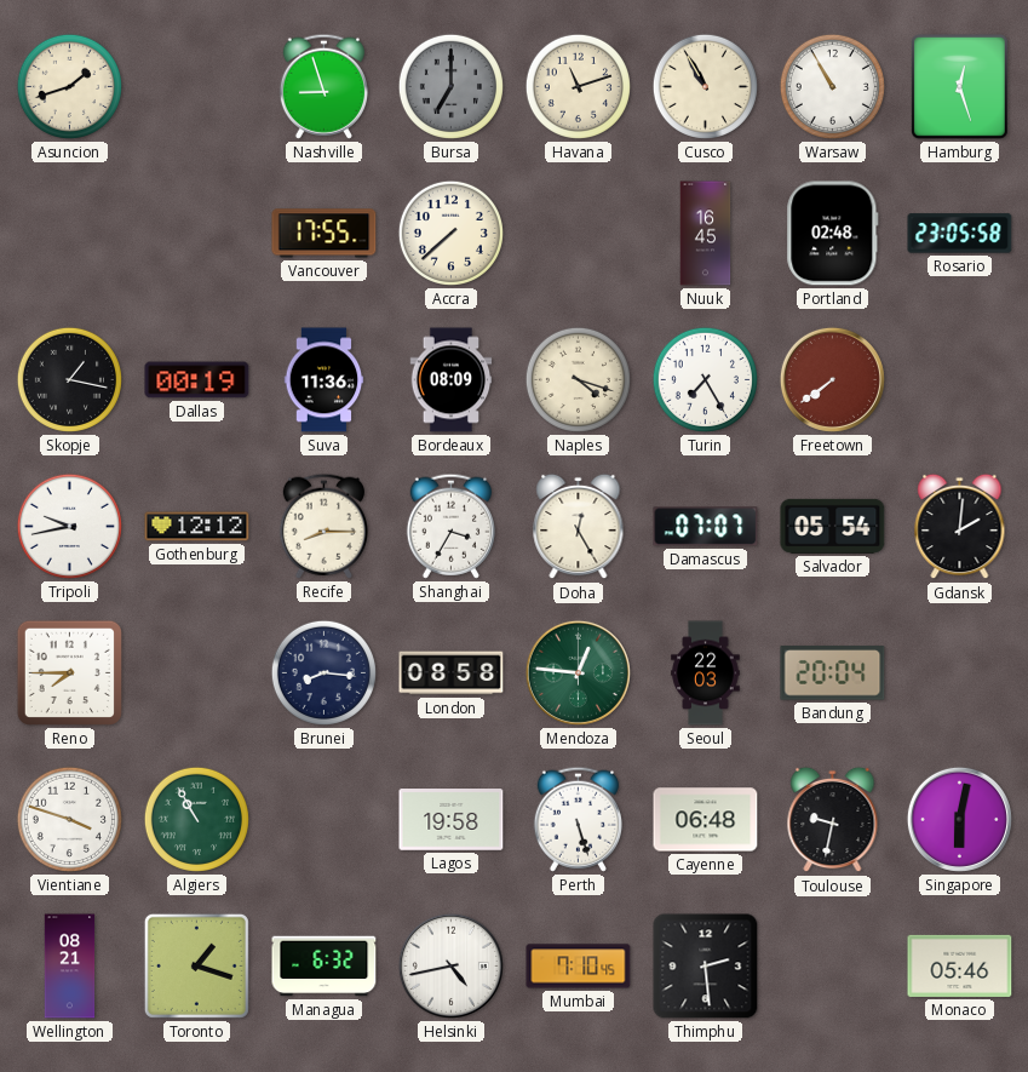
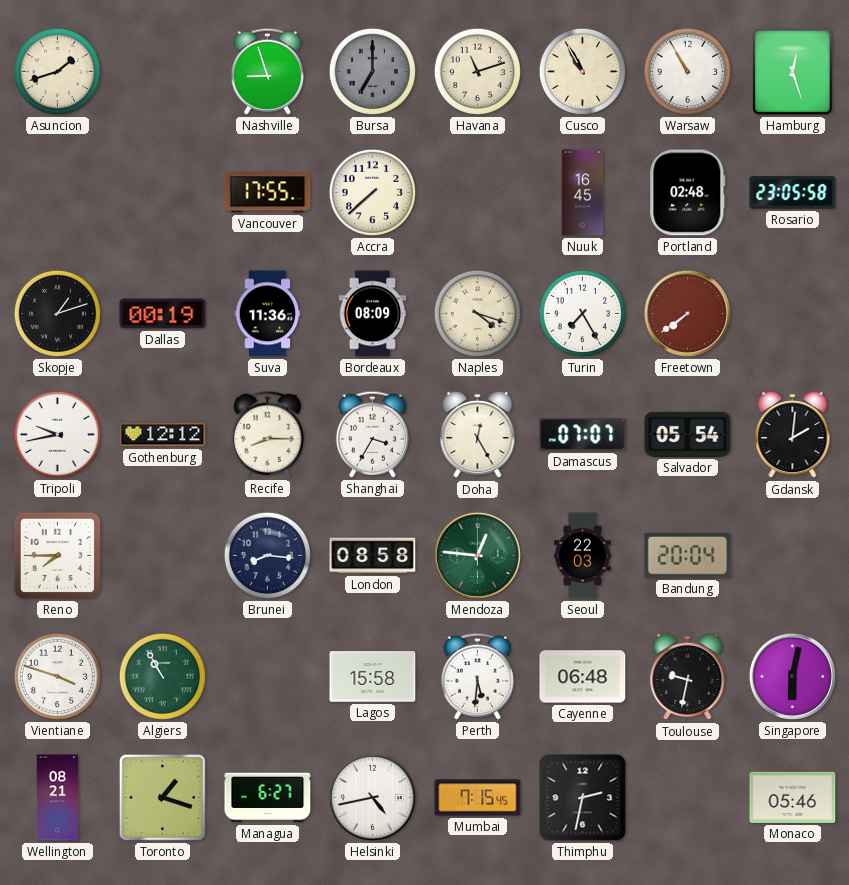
Skopje: 1:17 -> 1:12
Lagos: 19:58 -> 15:58
Perth: 5:27 -> 5:31
Managua: 6:32 -> 6:27
Mumbai: 7:10 -> 7:15
Thimphu: 2:29 -> 2:32
